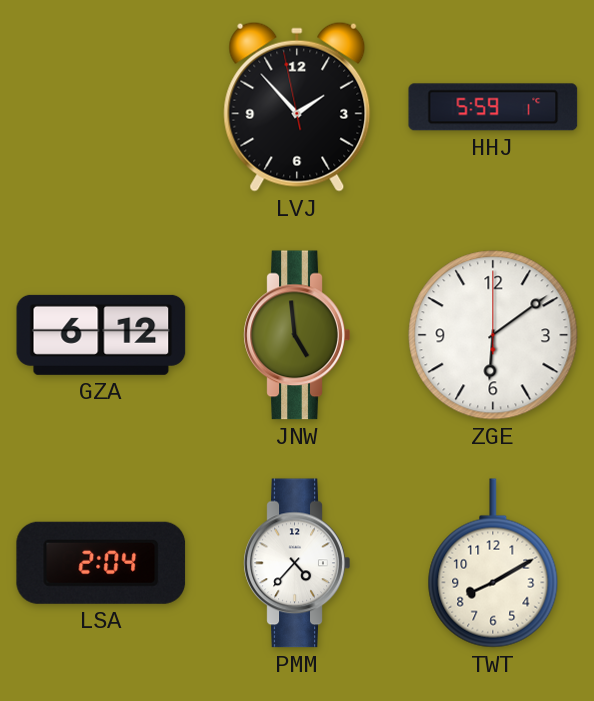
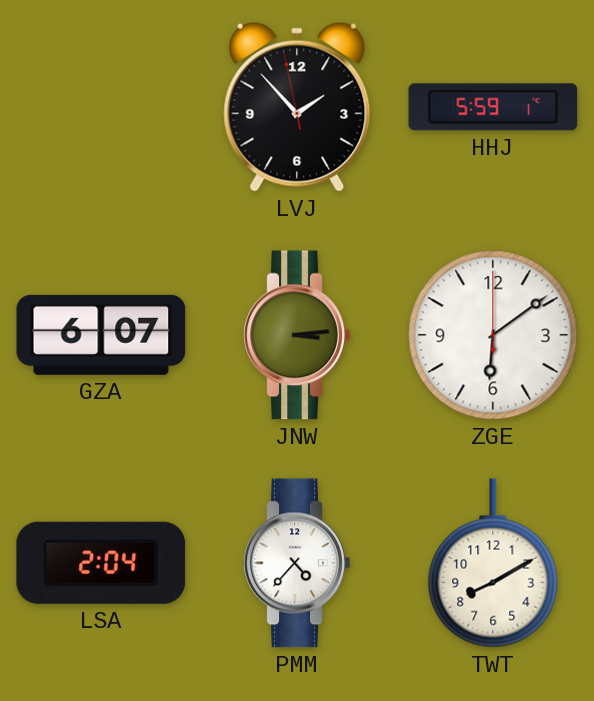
GZA: 6:12 -> 6:07
JNW: 4:59 -> 3:14
